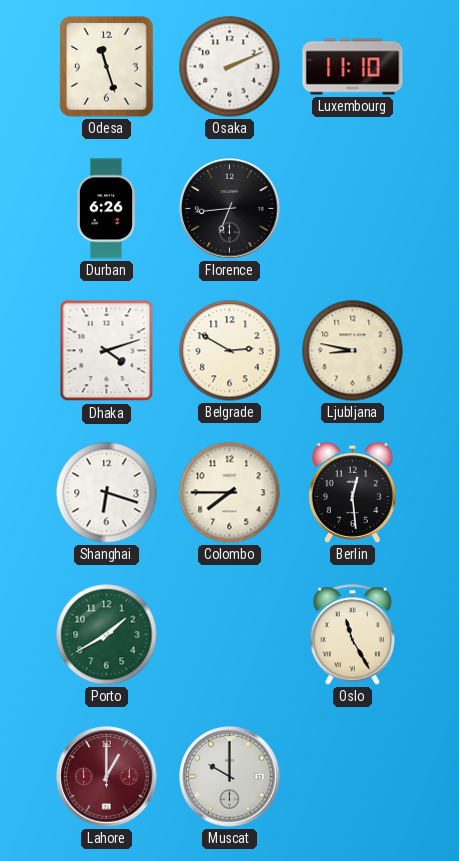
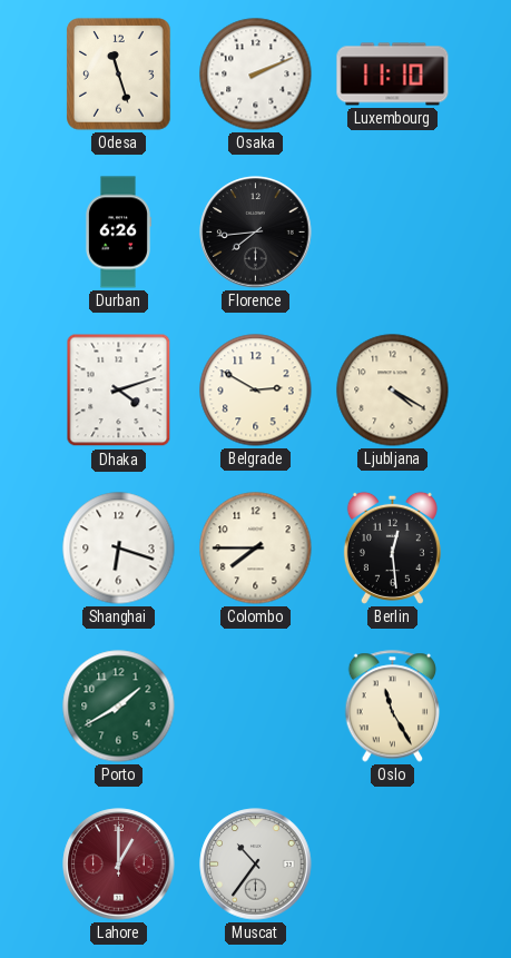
Florence: 6:44 -> 7:44
Ljubljana: 8:47 -> 4:20
Muscat: 10:00 -> 10:36
